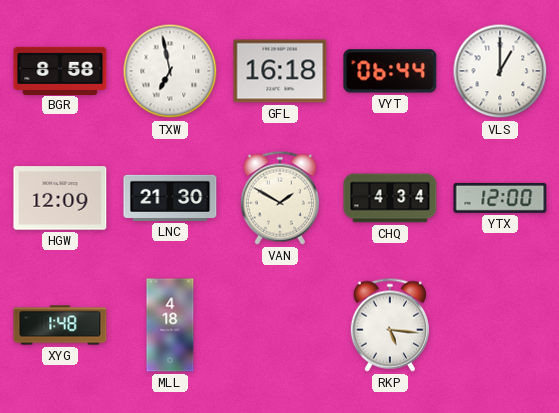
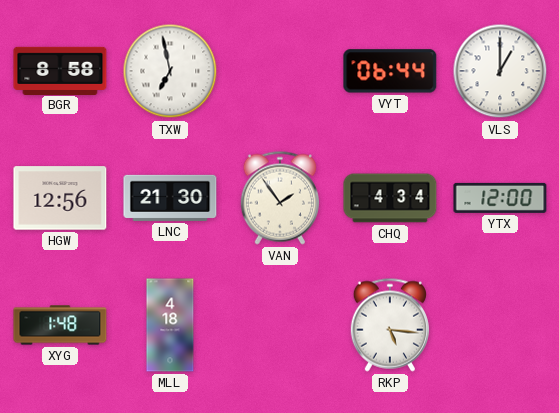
GFL: 16:18 -> none
HGW: 12:09 -> 12:56
VAN: 1:50 -> 1:54
